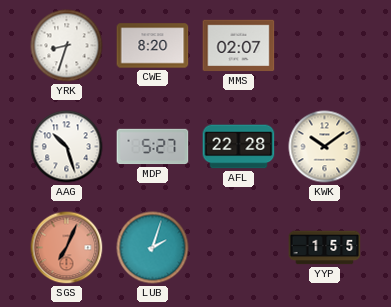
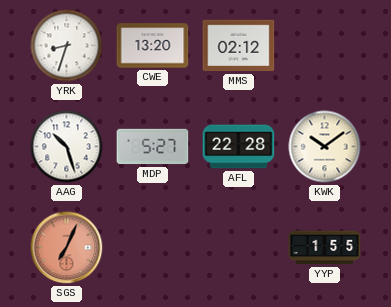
CWE: 8:20 -> 13:20
MMS: 02:07 -> 02:12
LUB: 2:03 -> none
